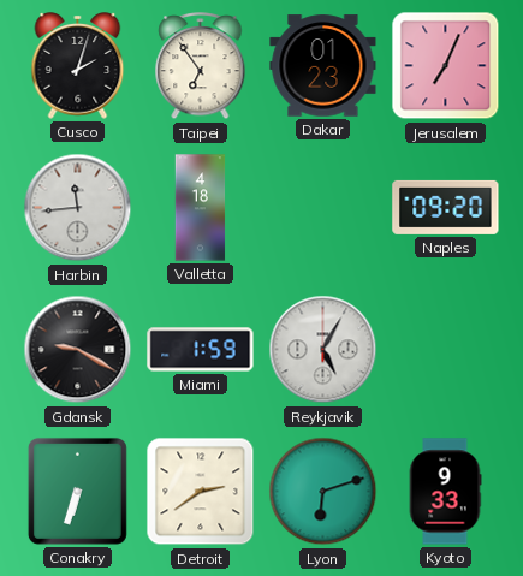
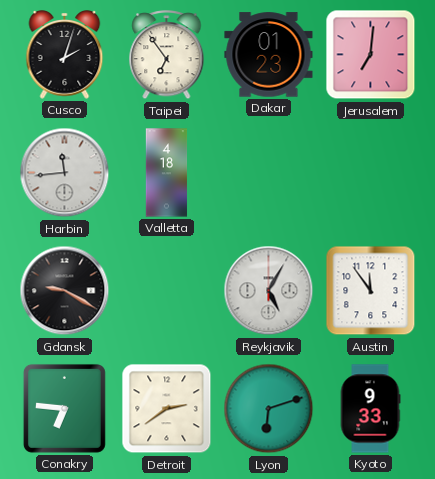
Jerusalem: 7:04 -> 7:01
Naples: 09:20 -> none
Miami: 1:59 -> none
Austin: none -> 11:54
Conakry: 6:33 -> 6:46
